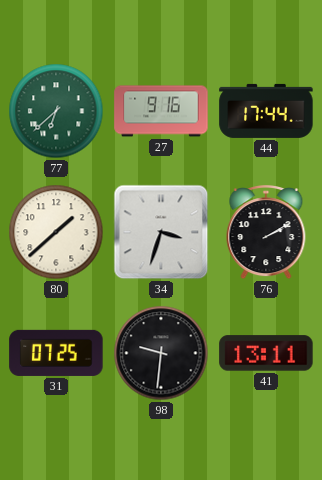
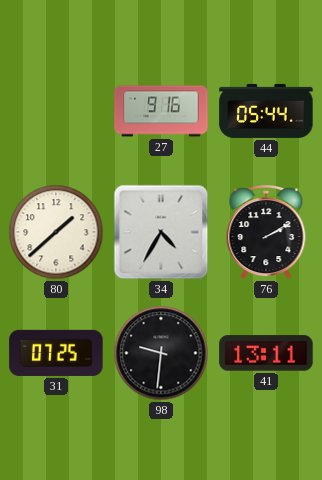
77: 6:38 -> none
44: 17:44 -> 05:44
34: 3:33 -> 4:35
